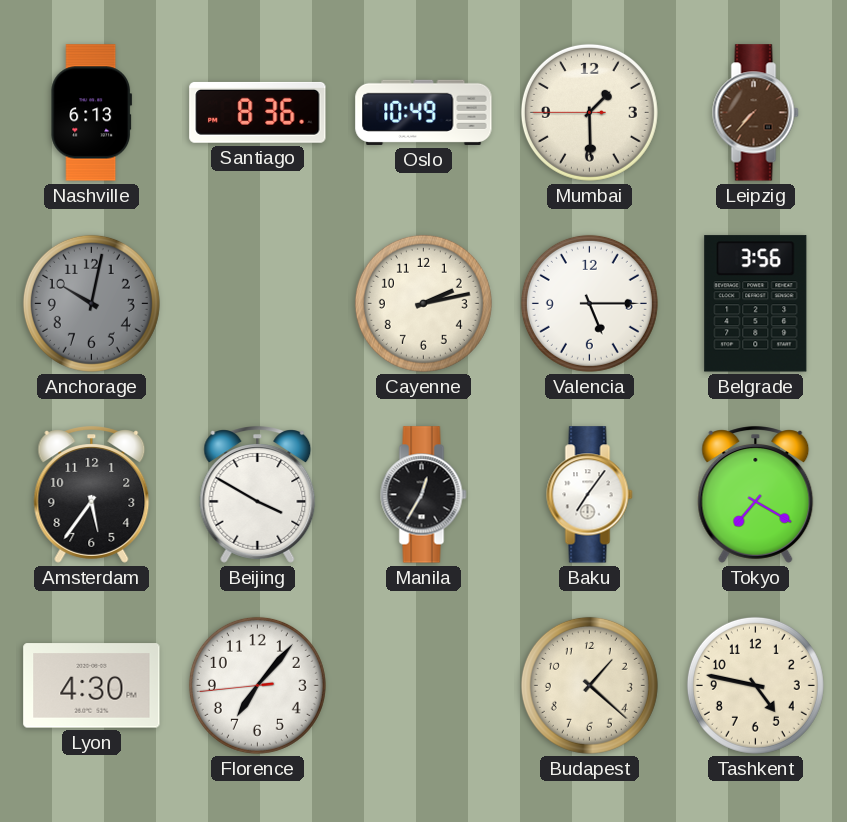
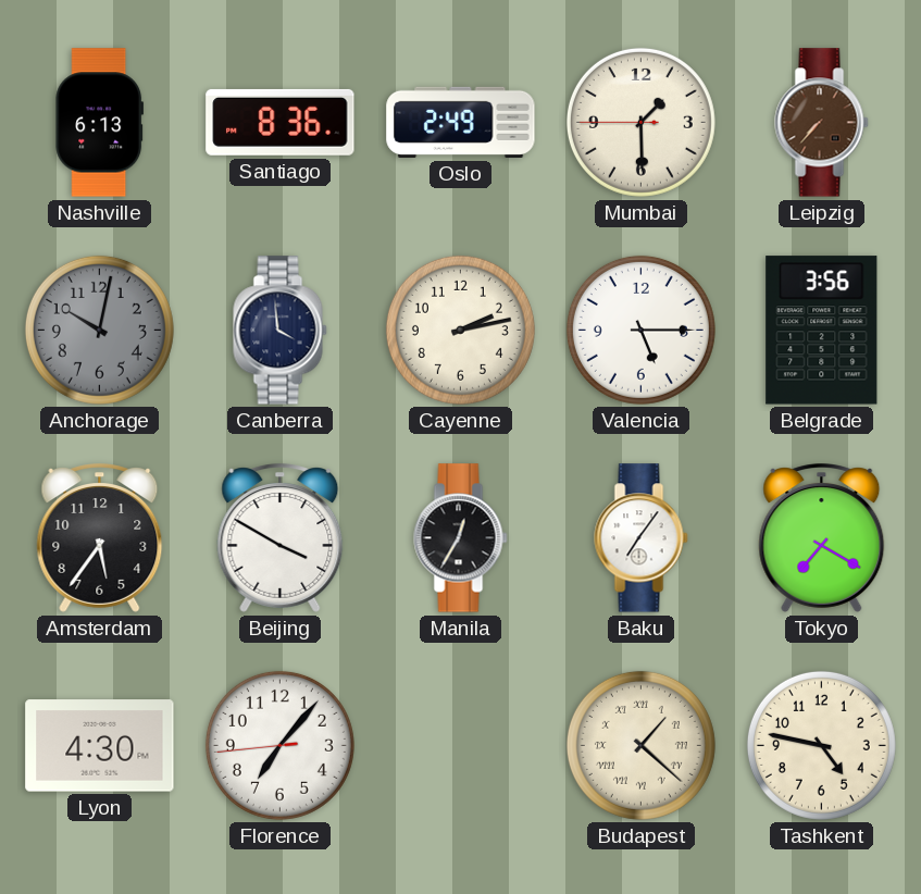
Oslo: 10:49 -> 2:49
Canberra: none -> 3:59
Budapest numerals: Arabic -> Roman
